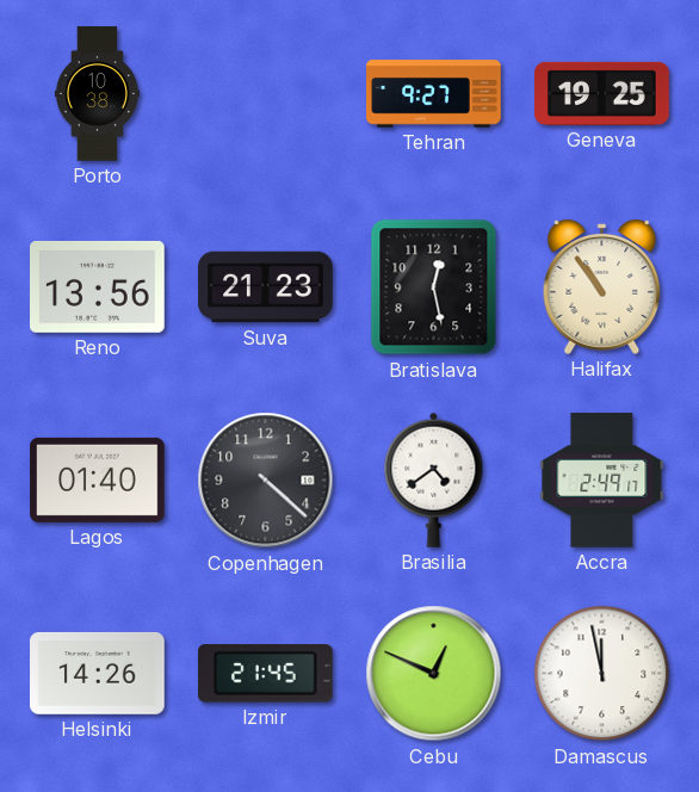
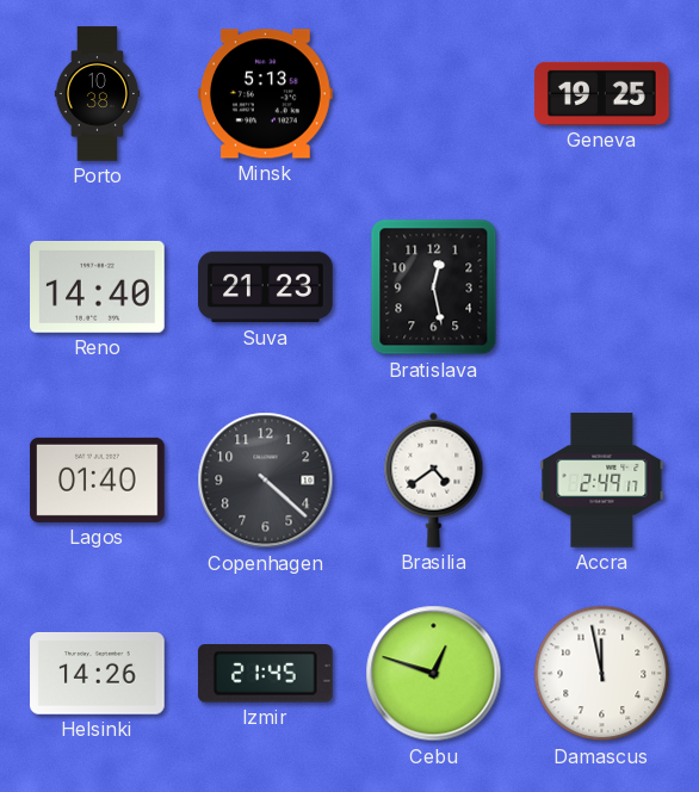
Minsk: none -> 5:13
Tehran: 9:27 -> none
Reno: 13:56 -> 14:40
Halifax: 10:54 -> none
Cebu: 12:49 -> 12:48
